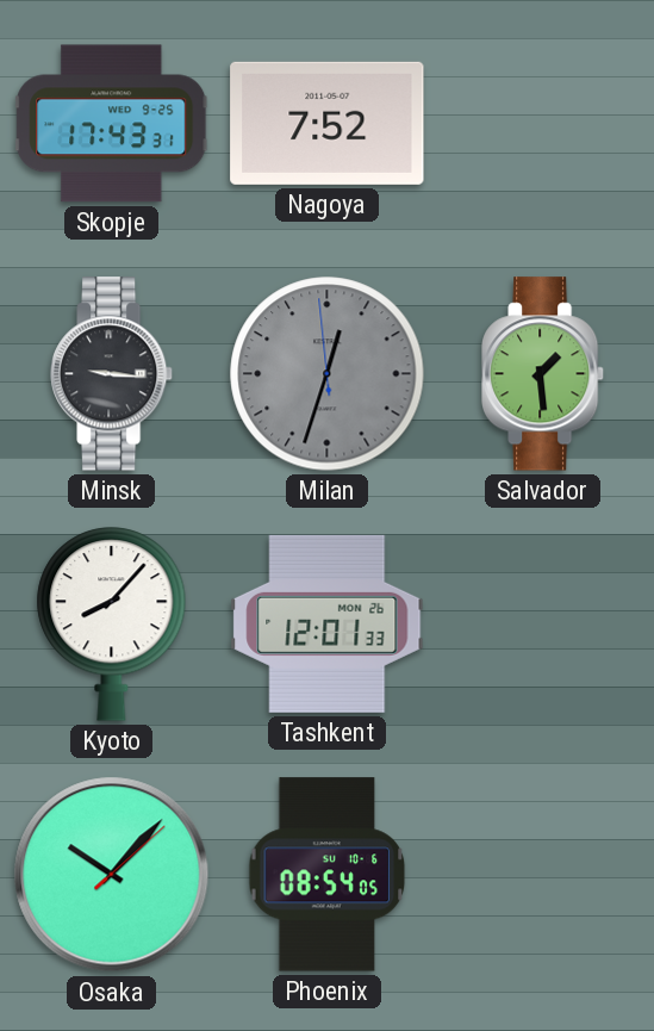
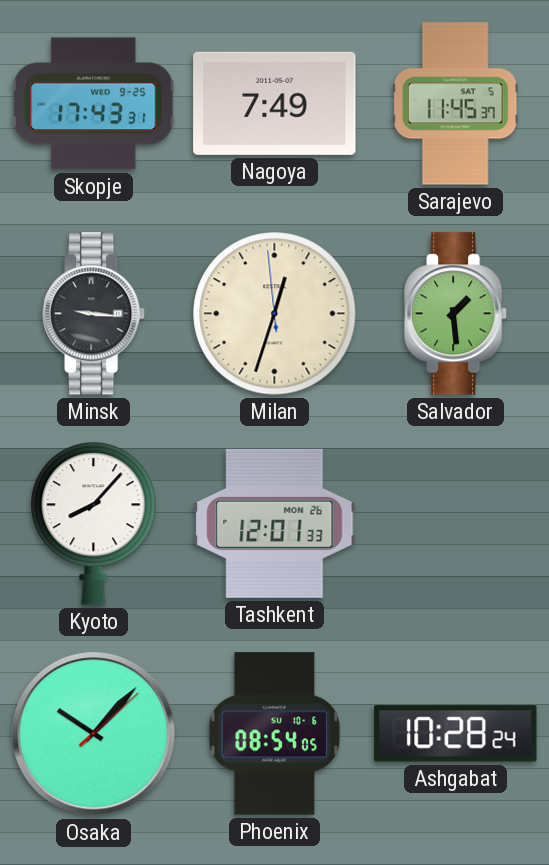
Nagoya: 7:52 -> 7:49
Sarajevo: none -> 11:45
Milan dial: grey -> cream
Ashgabat: none -> 10:28
